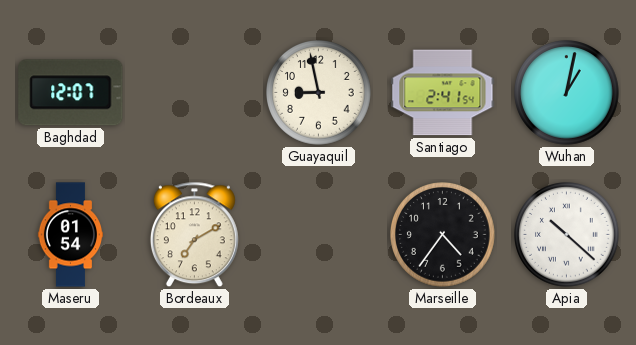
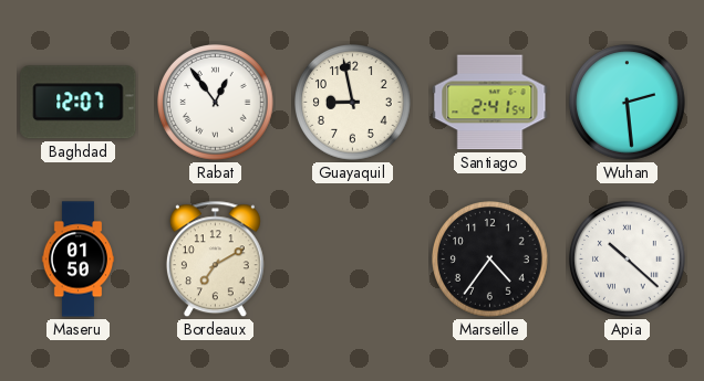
Rabat: none -> 12:54
Wuhan: 1:02 -> 2:29
Maseru: 01:54 -> 01:50
